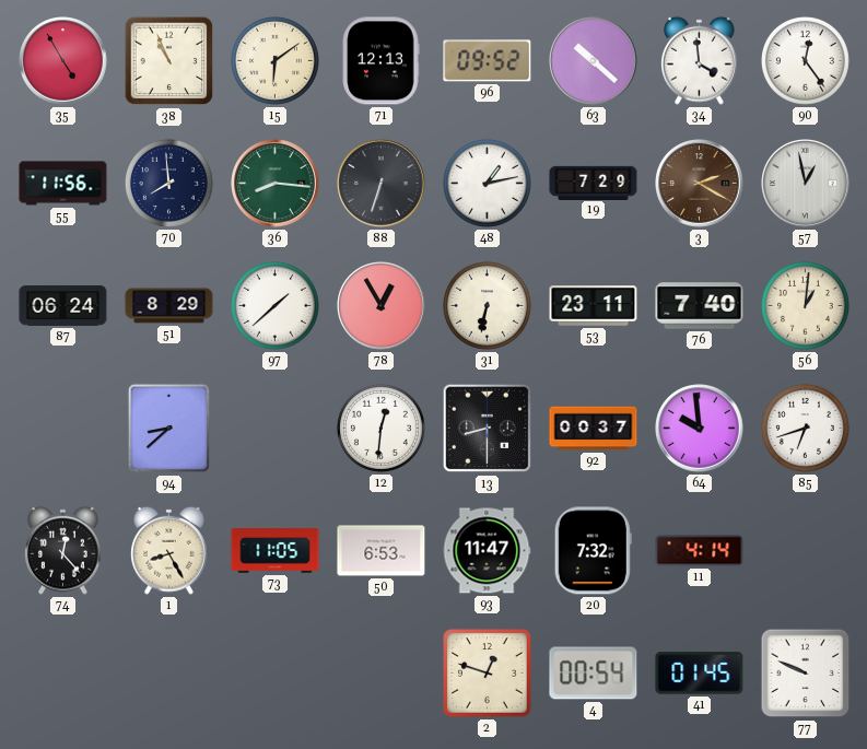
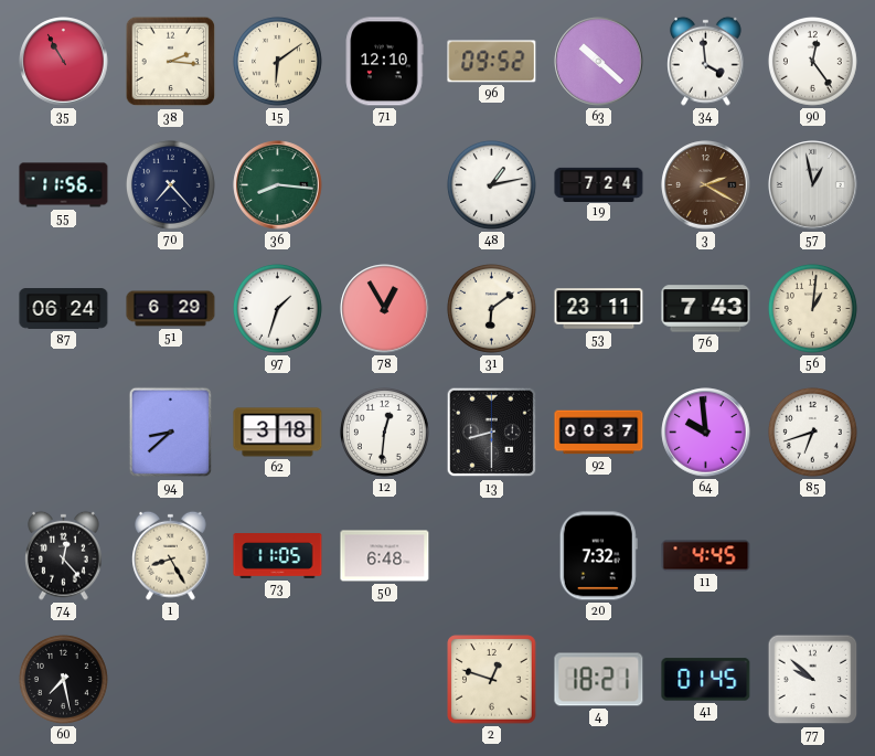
35: 4:55 -> 10:55
38: 10:56 -> 2:16
71: 12:13 -> 12:10
70: 7:59 -> 7:23
88: 6:33 -> none
19: 7:29 -> 7:24
51: 8:29 -> 6:29
97: 1:38 -> 1:33
31: 6:32 -> 6:09
76: 7:40 -> 7:43
62: none -> 3:18
50: 6:53 -> 6:48
93: 11:47 -> none
11: 4:14 -> 4:45
60: none -> 7:28
4: 00:54 -> 18:21
77: 9:49 -> 9:52
